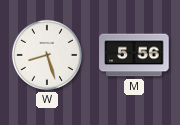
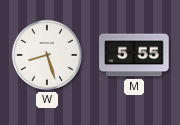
M: 5:56 -> 5:55
